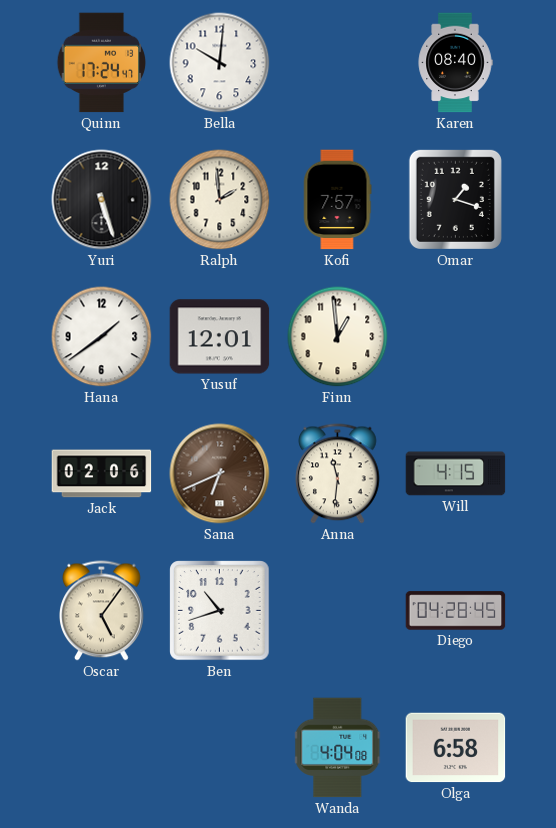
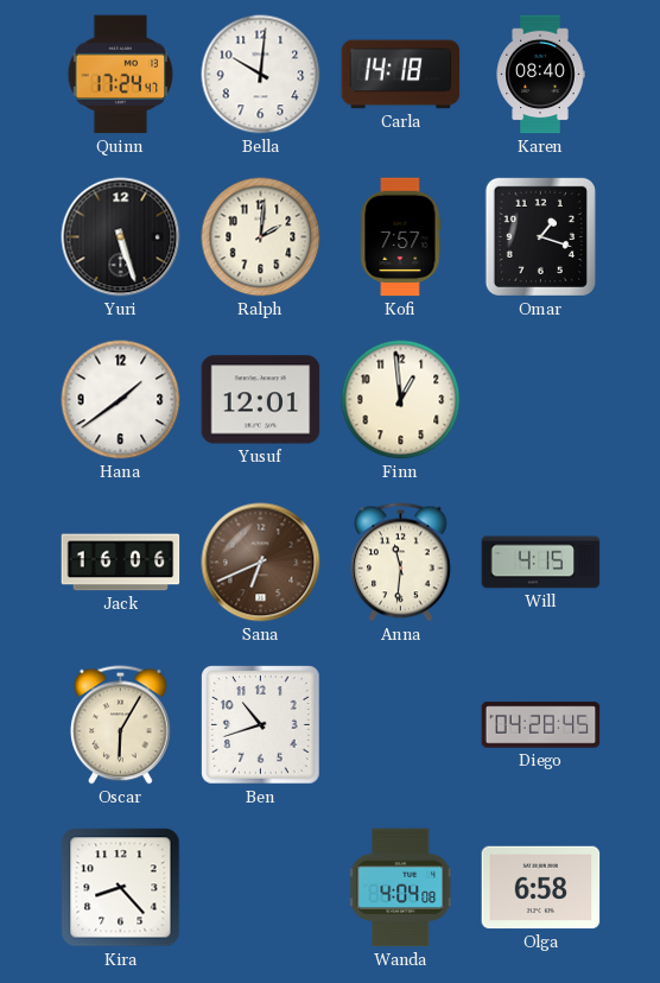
Carla: none -> 14:18
Ralph: 1:59 -> 2:01
Jack: 02:06 -> 16:06
Oscar: 5:06 -> 6:05
Kira: none -> 8:23
